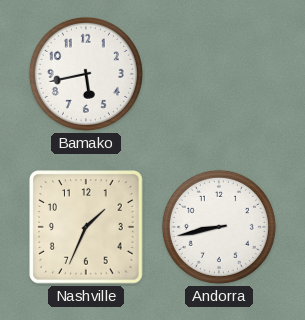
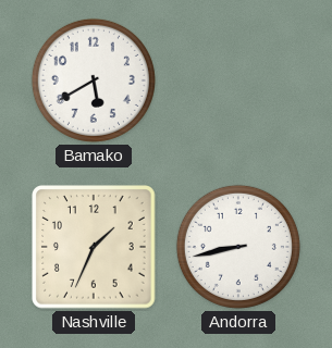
Bamako: 5:43 -> 5:40
